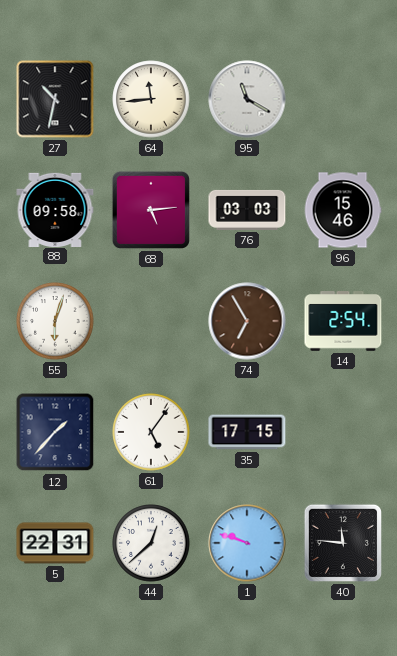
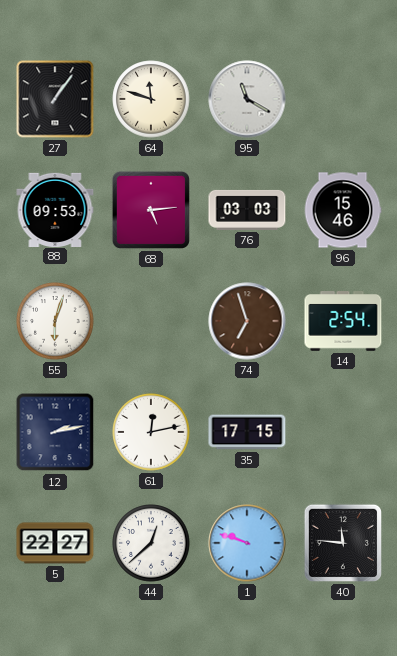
27: 10:32 -> 1:06
64: 11:44 -> 11:48
88: 09:58 -> 09:53
74: 6:55 -> 6:57
12: 1:37 -> 2:13
61: 5:06 -> 12:13
5: 22:31 -> 22:27
